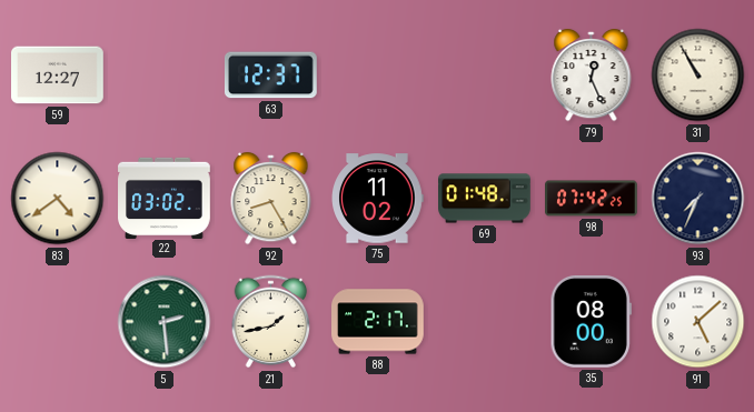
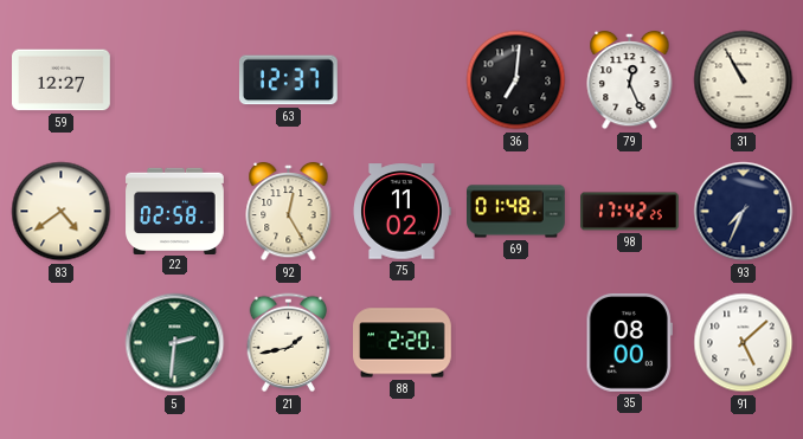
36: none -> 7:01
22: 03:02 -> 02:58
92: 8:25 -> 12:25
98: 07:42 -> 17:42
5: 2:29 -> 2:31
88: 2:17 -> 2:20
